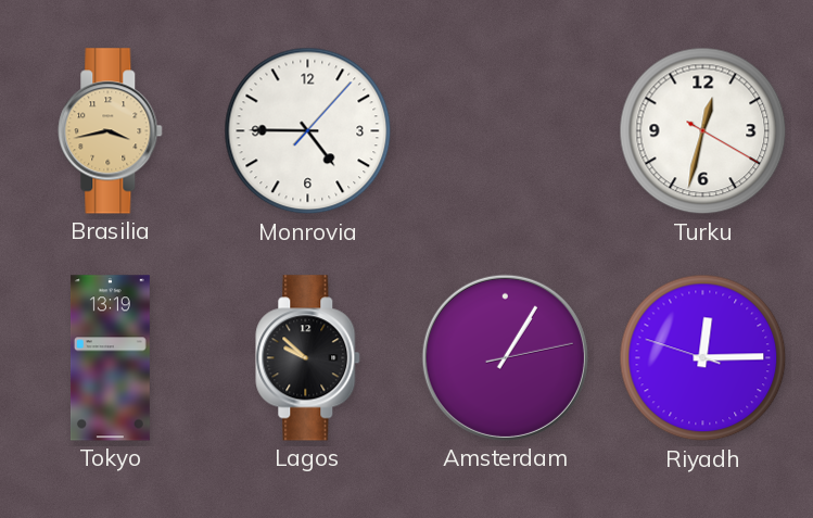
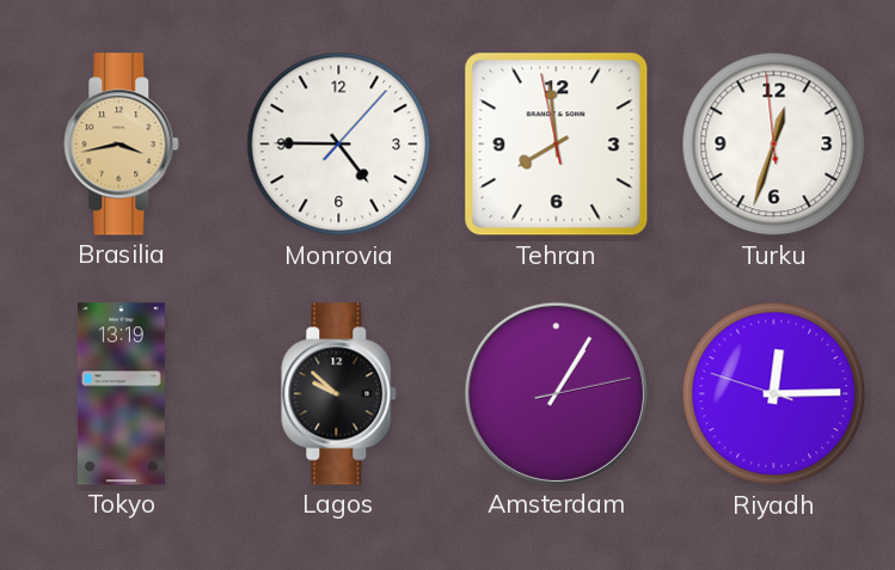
Tehran: none -> 7:58
Turku: 12:32:20 -> 12:32:59
